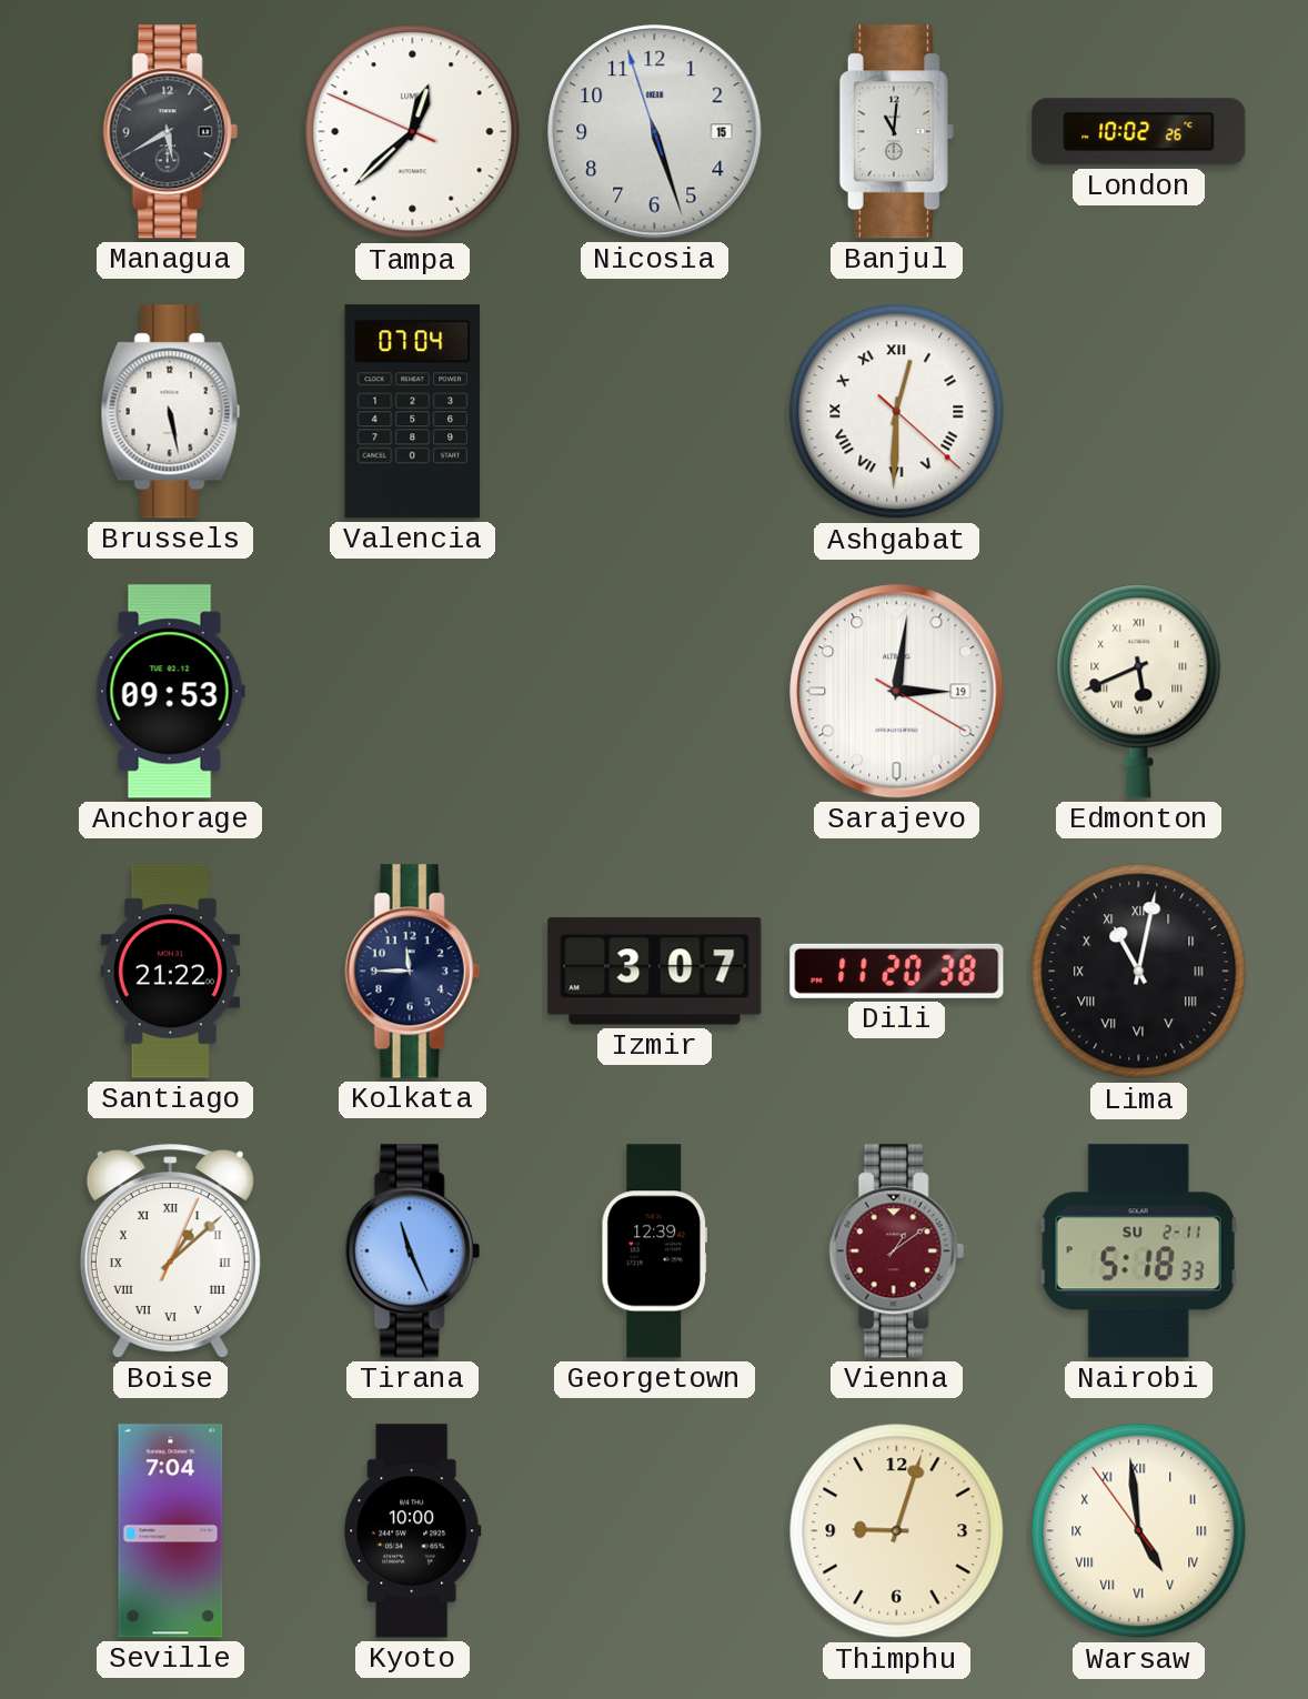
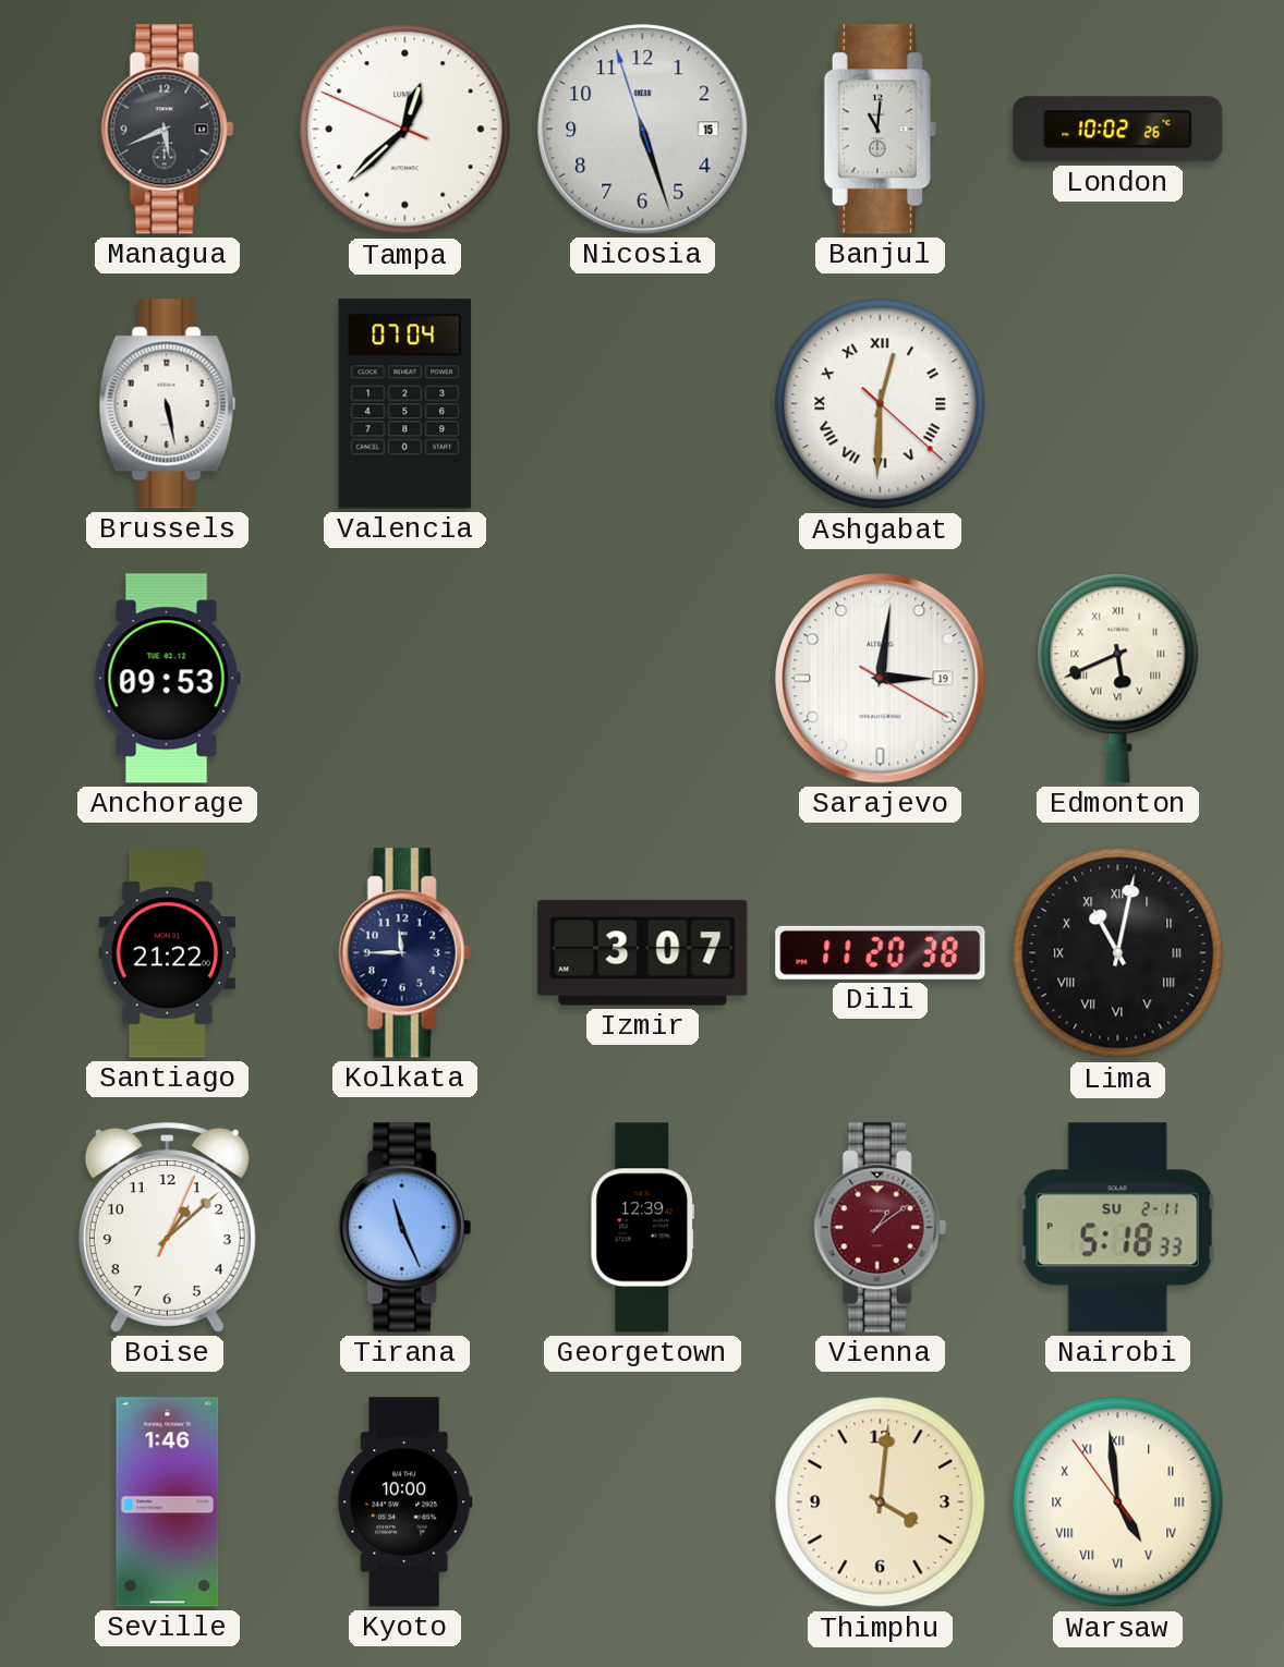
Managua: 5:40 -> 5:41
Boise numerals: Roman -> Arabic
Seville: 7:04 -> 1:46
Thimphu: 9:03 -> 4:01
